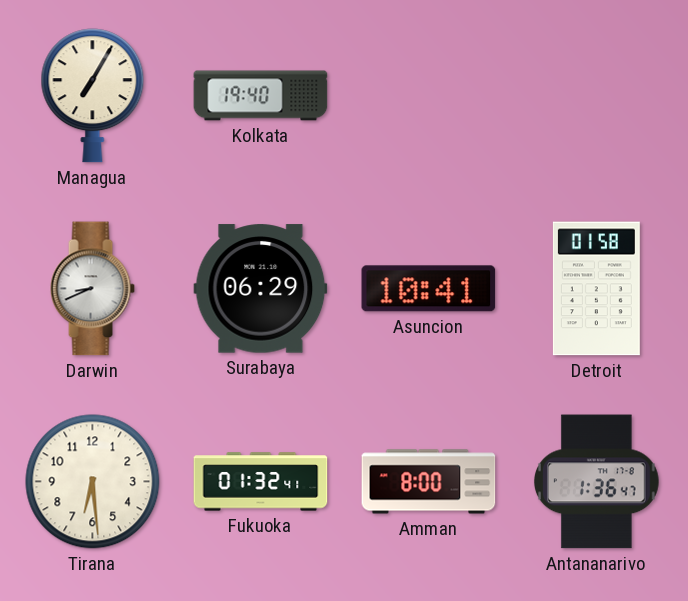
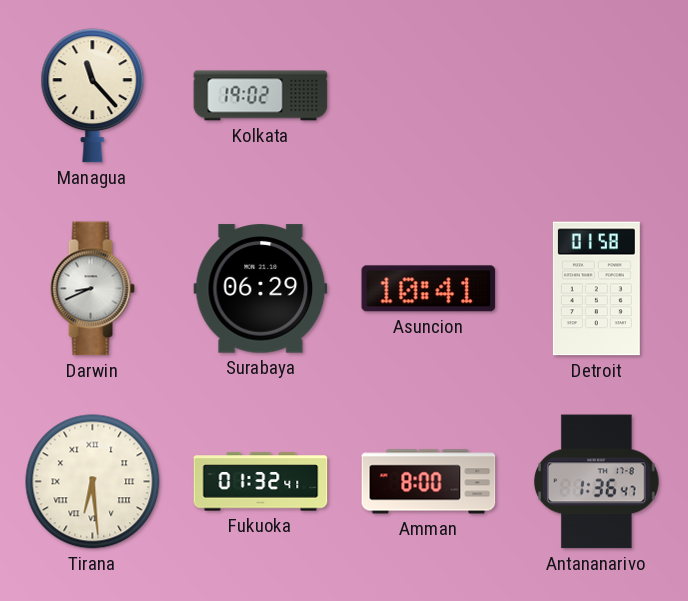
Managua: 7:05 -> 11:23
Kolkata: 19:40 -> 19:02
Tirana numerals: Arabic -> Roman
